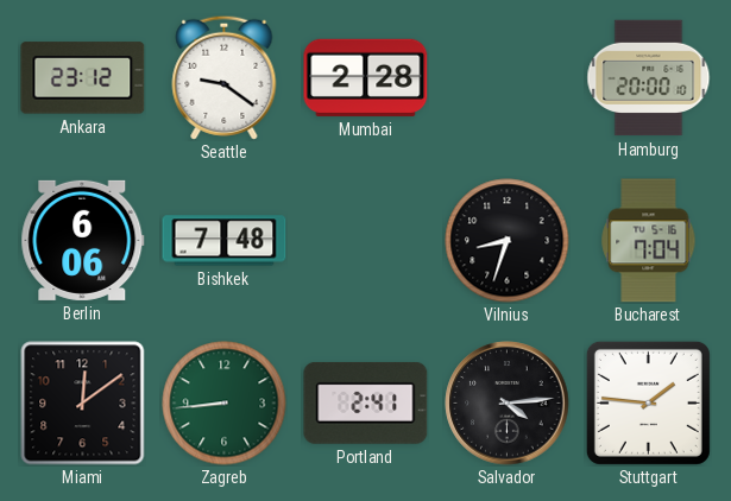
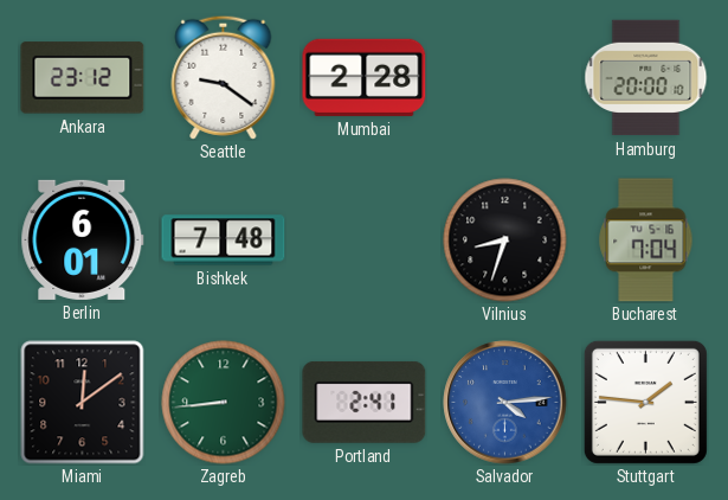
Berlin: 6:06 -> 6:01
Salvador dial: black -> blue
